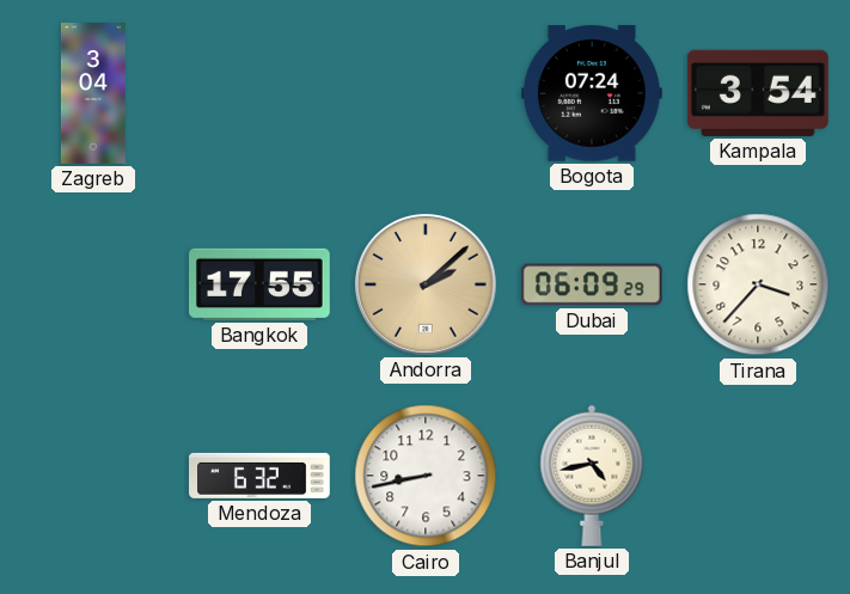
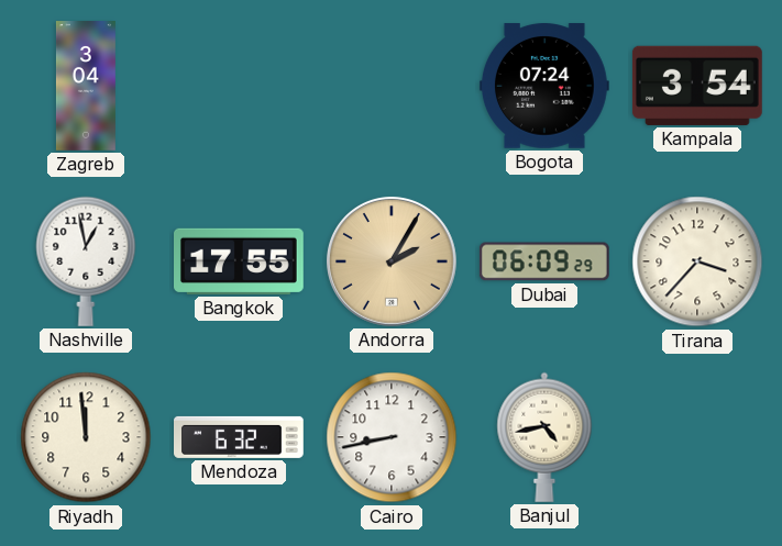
Nashville: none -> 12:58
Andorra: 2:08 -> 2:05
Riyadh: none -> 11:59
